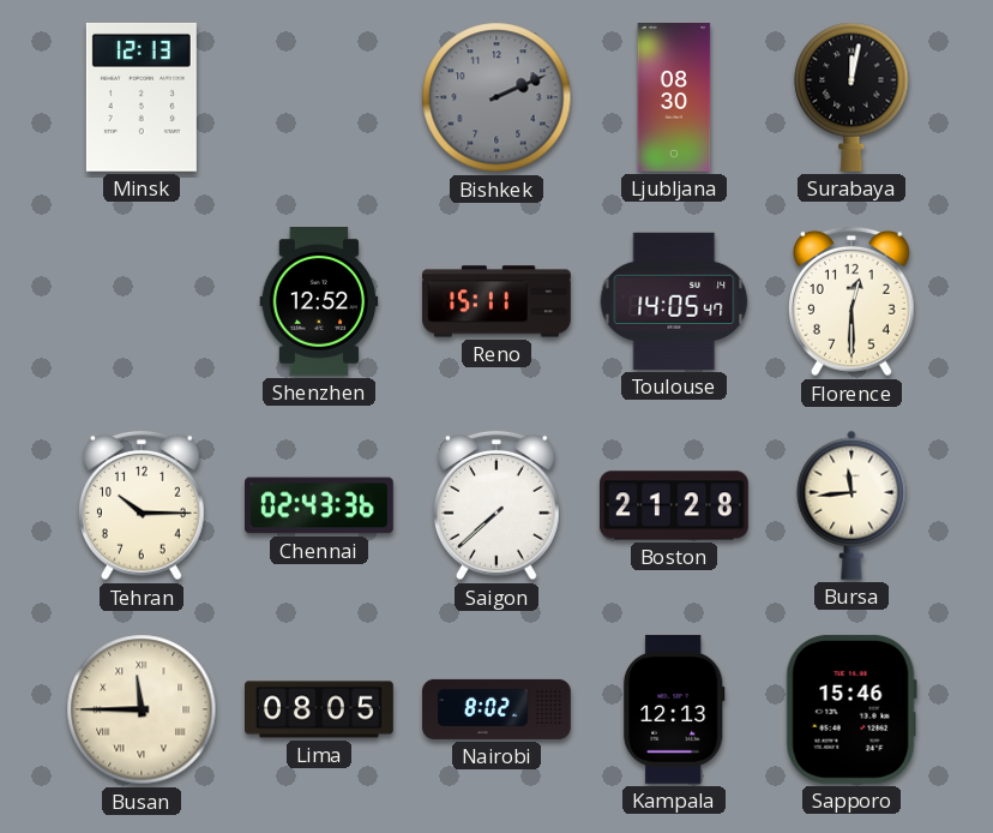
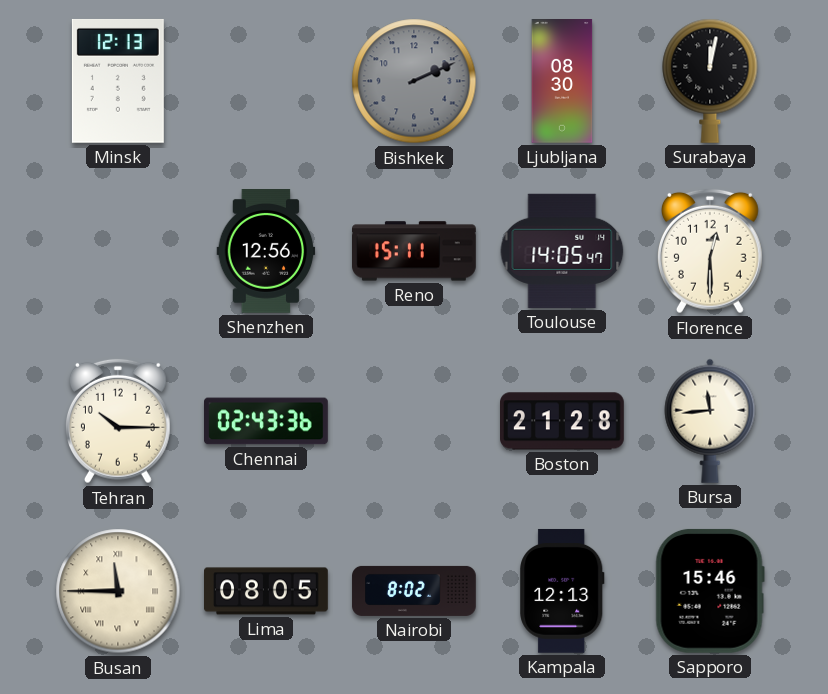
Shenzhen: 12:52 -> 12:56
Saigon: 7:38 -> none
